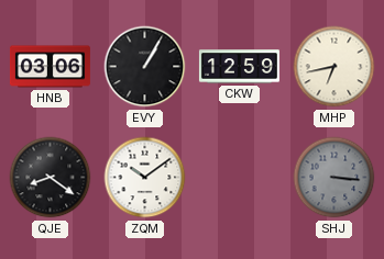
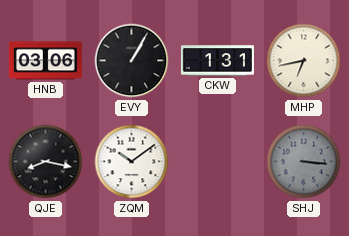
CKW: 12:59 -> 1:31
QJE: 8:21 -> 8:17
